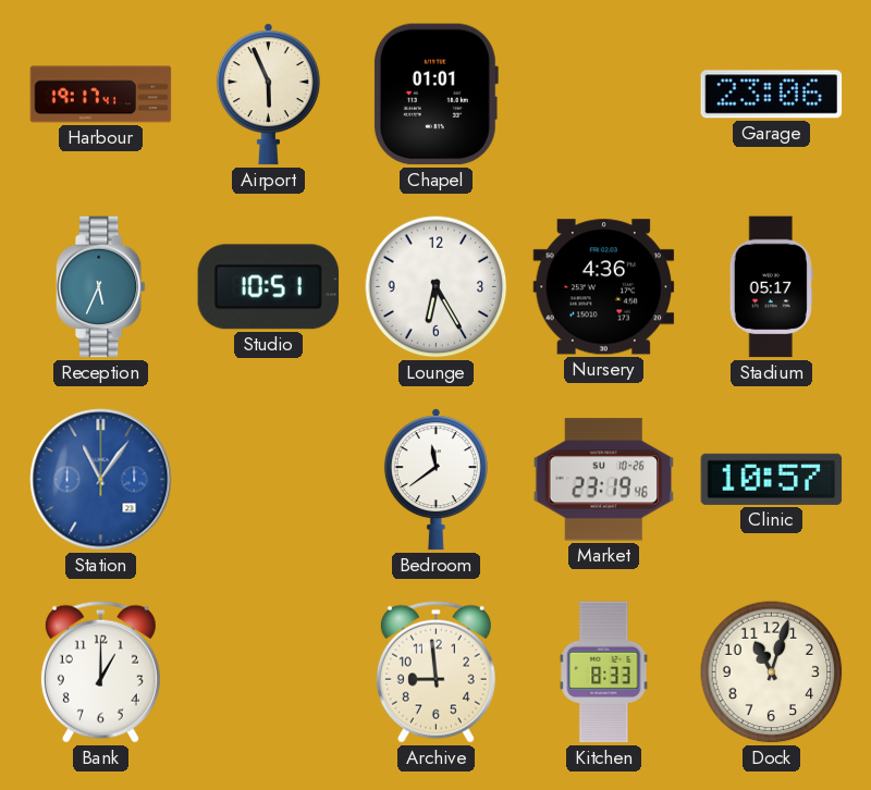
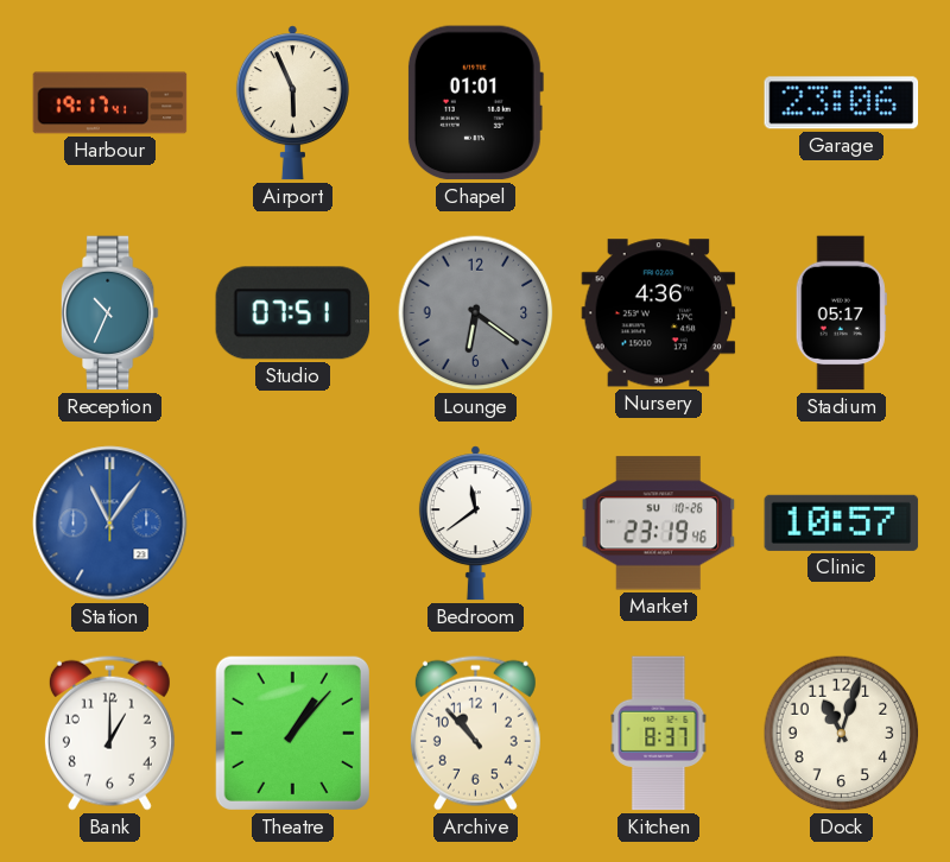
Reception: 5:34 -> 10:34
Studio: 10:51 -> 07:51
Lounge: 6:25 -> 6:21
Lounge dial: white -> grey
Theatre: none -> 1:07
Archive: 8:59 -> 10:53
Kitchen: 8:33 -> 8:37
